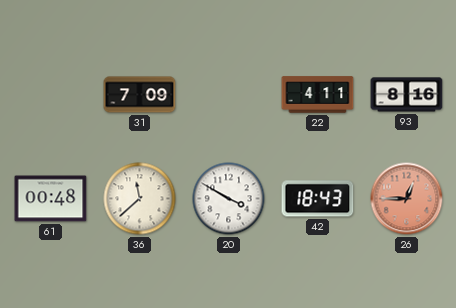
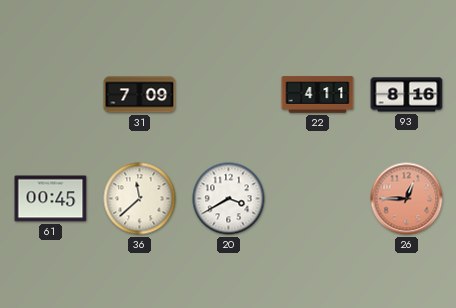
61: 00:48 -> 00:45
20: 3:50 -> 3:40
42: 18:43 -> none
